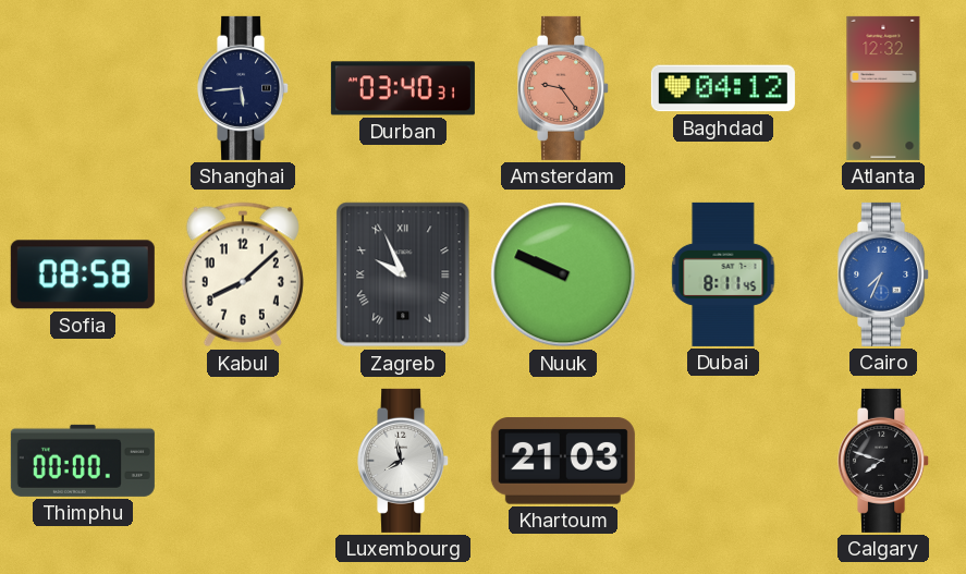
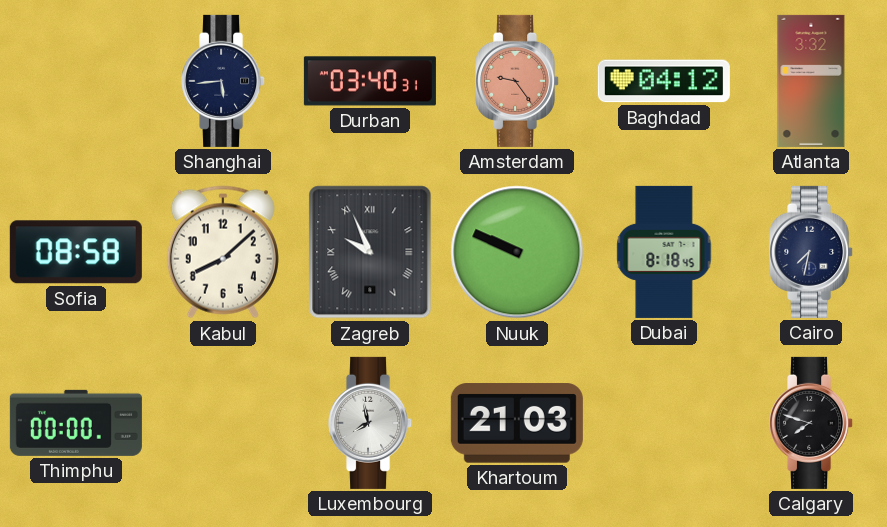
Atlanta: 12:32 -> 3:32
Dubai: 8:11 -> 8:18
Cairo: 7:34 -> 7:32
Cairo dial: blue -> navy
